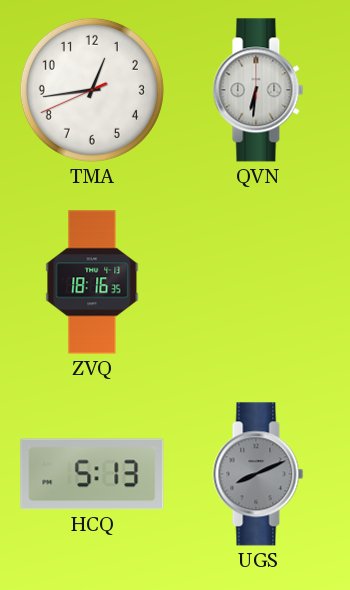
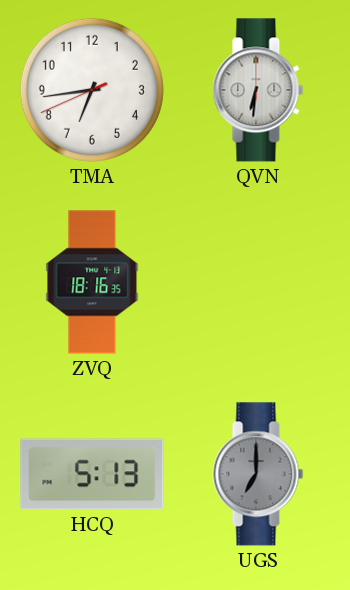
TMA: 12:43 -> 6:43
UGS: 8:11 -> 7:00
